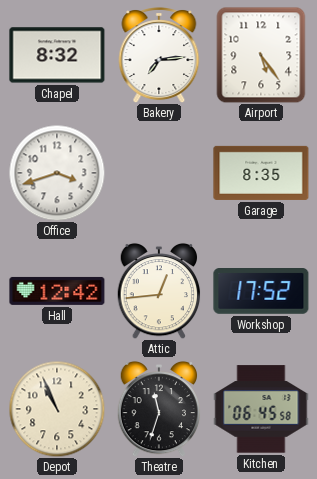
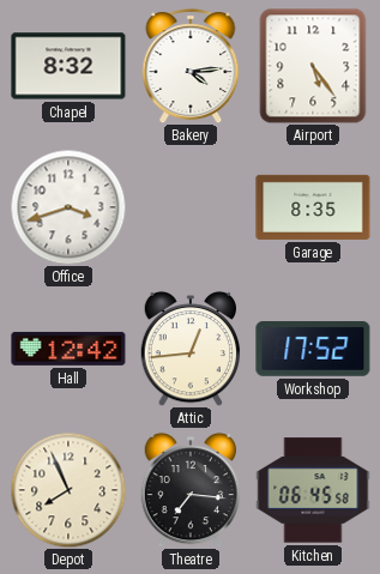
Bakery: 7:14 -> 4:14
Depot: 10:56 -> 7:56
Theatre: 11:33 -> 7:16
